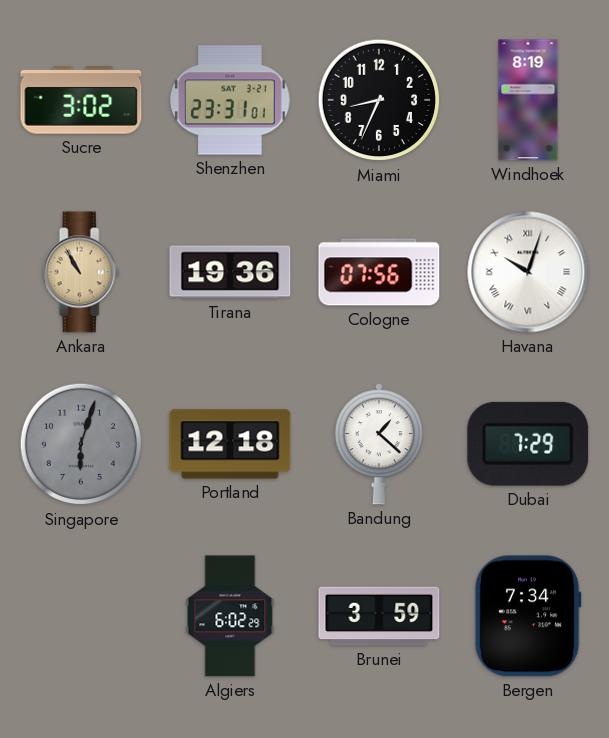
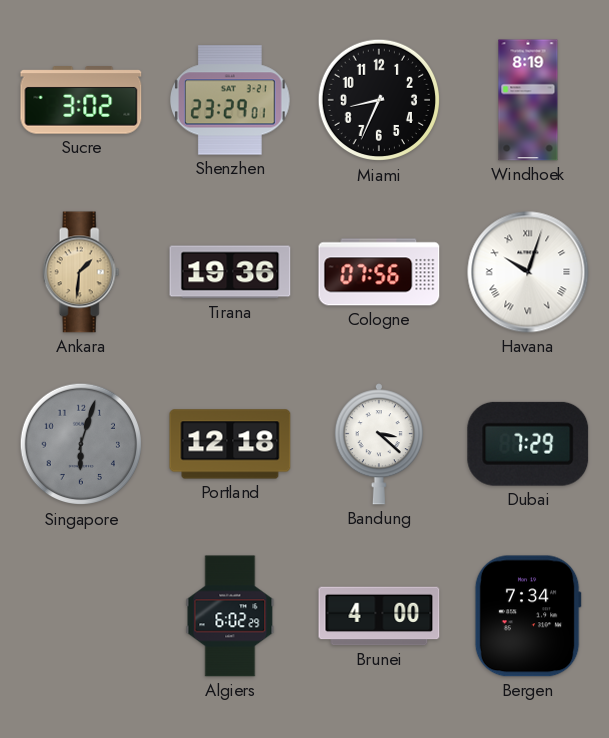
Shenzhen: 23:31 -> 23:29
Ankara: 10:55 -> 1:31
Bandung: 1:22 -> 3:22
Brunei: 3:59 -> 4:00
